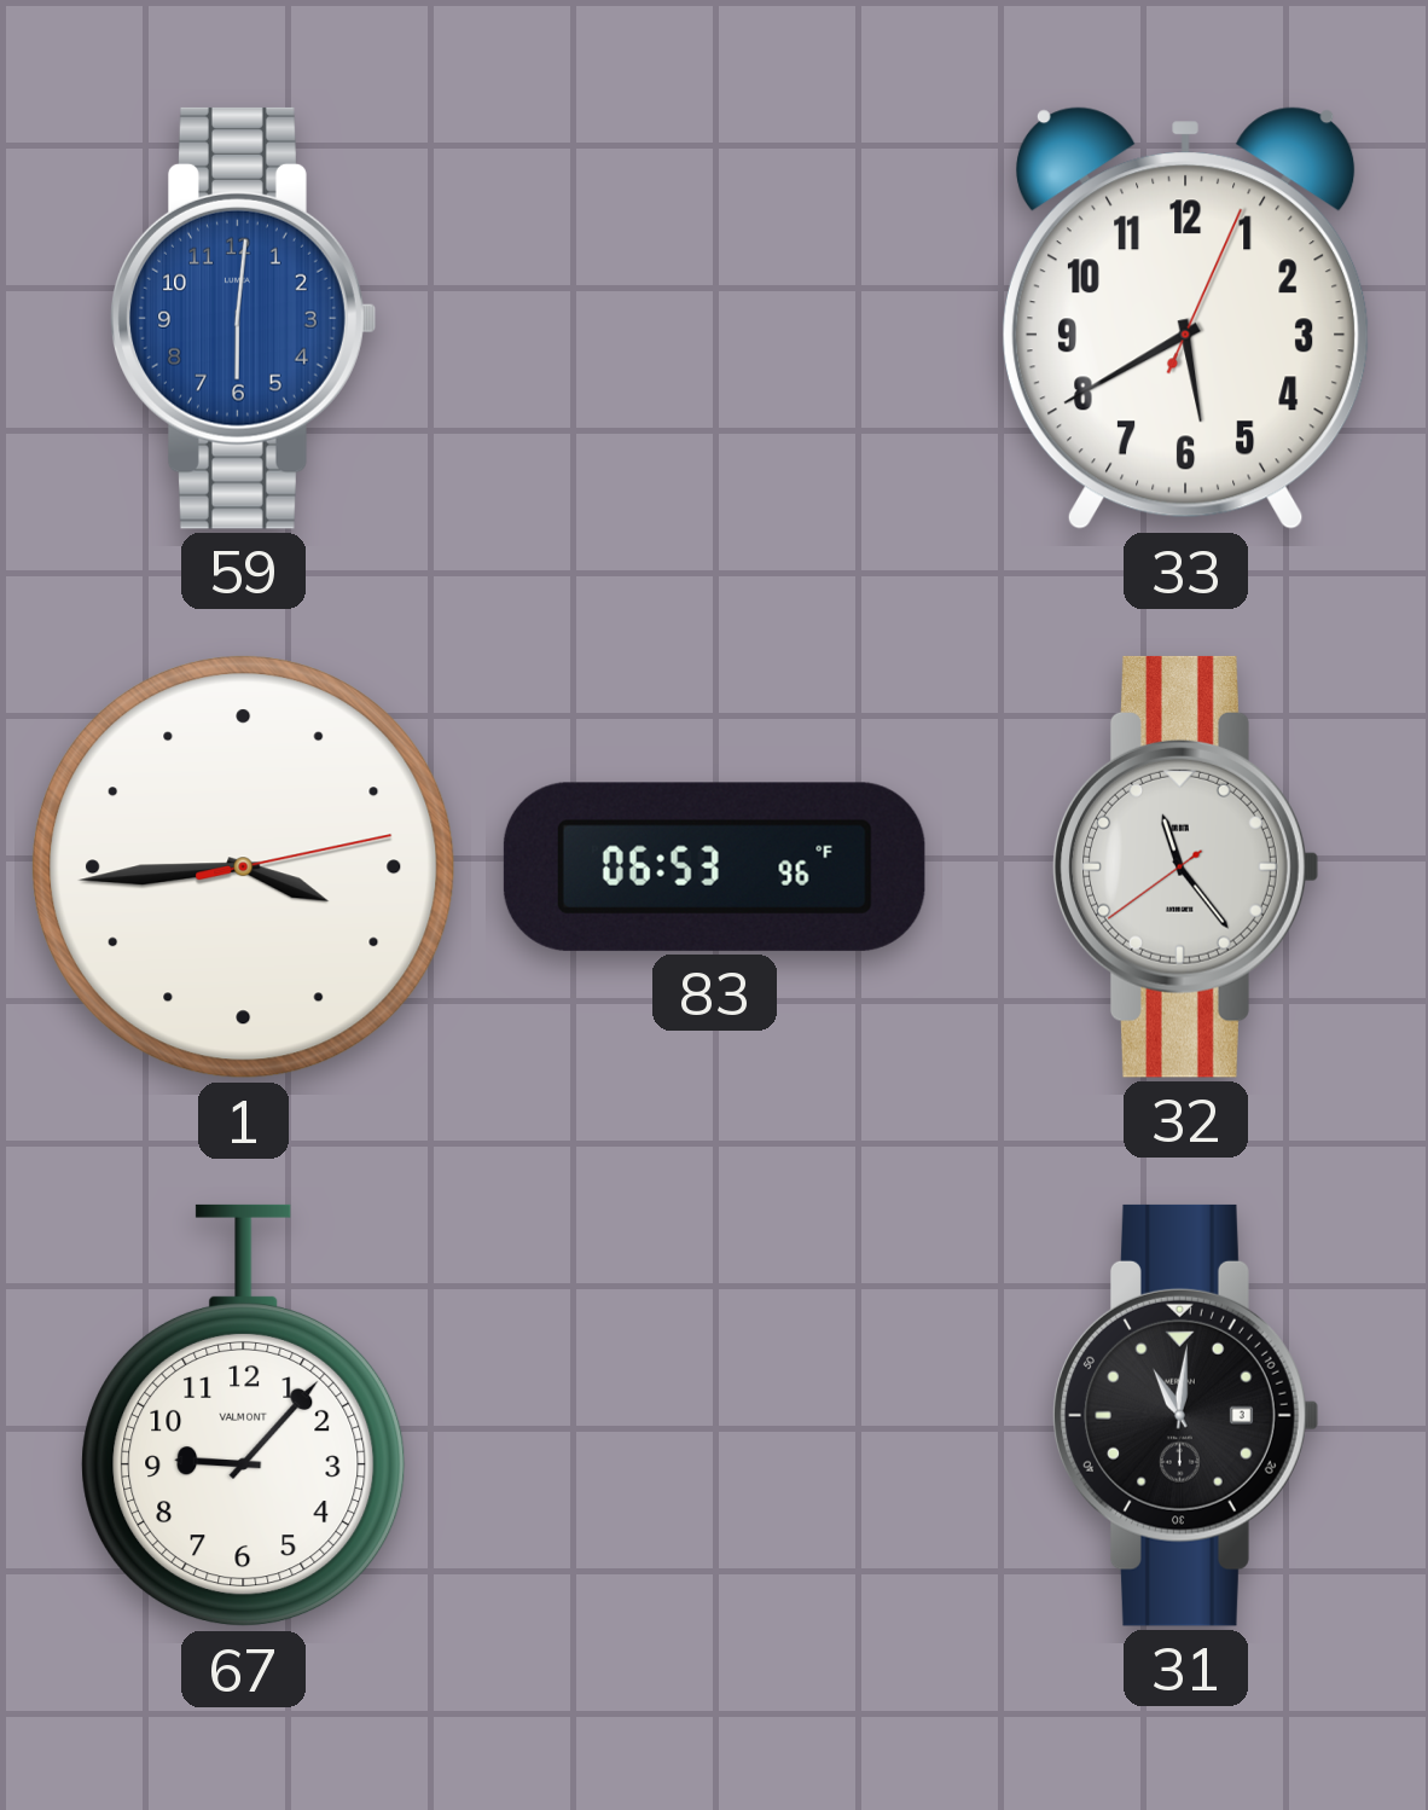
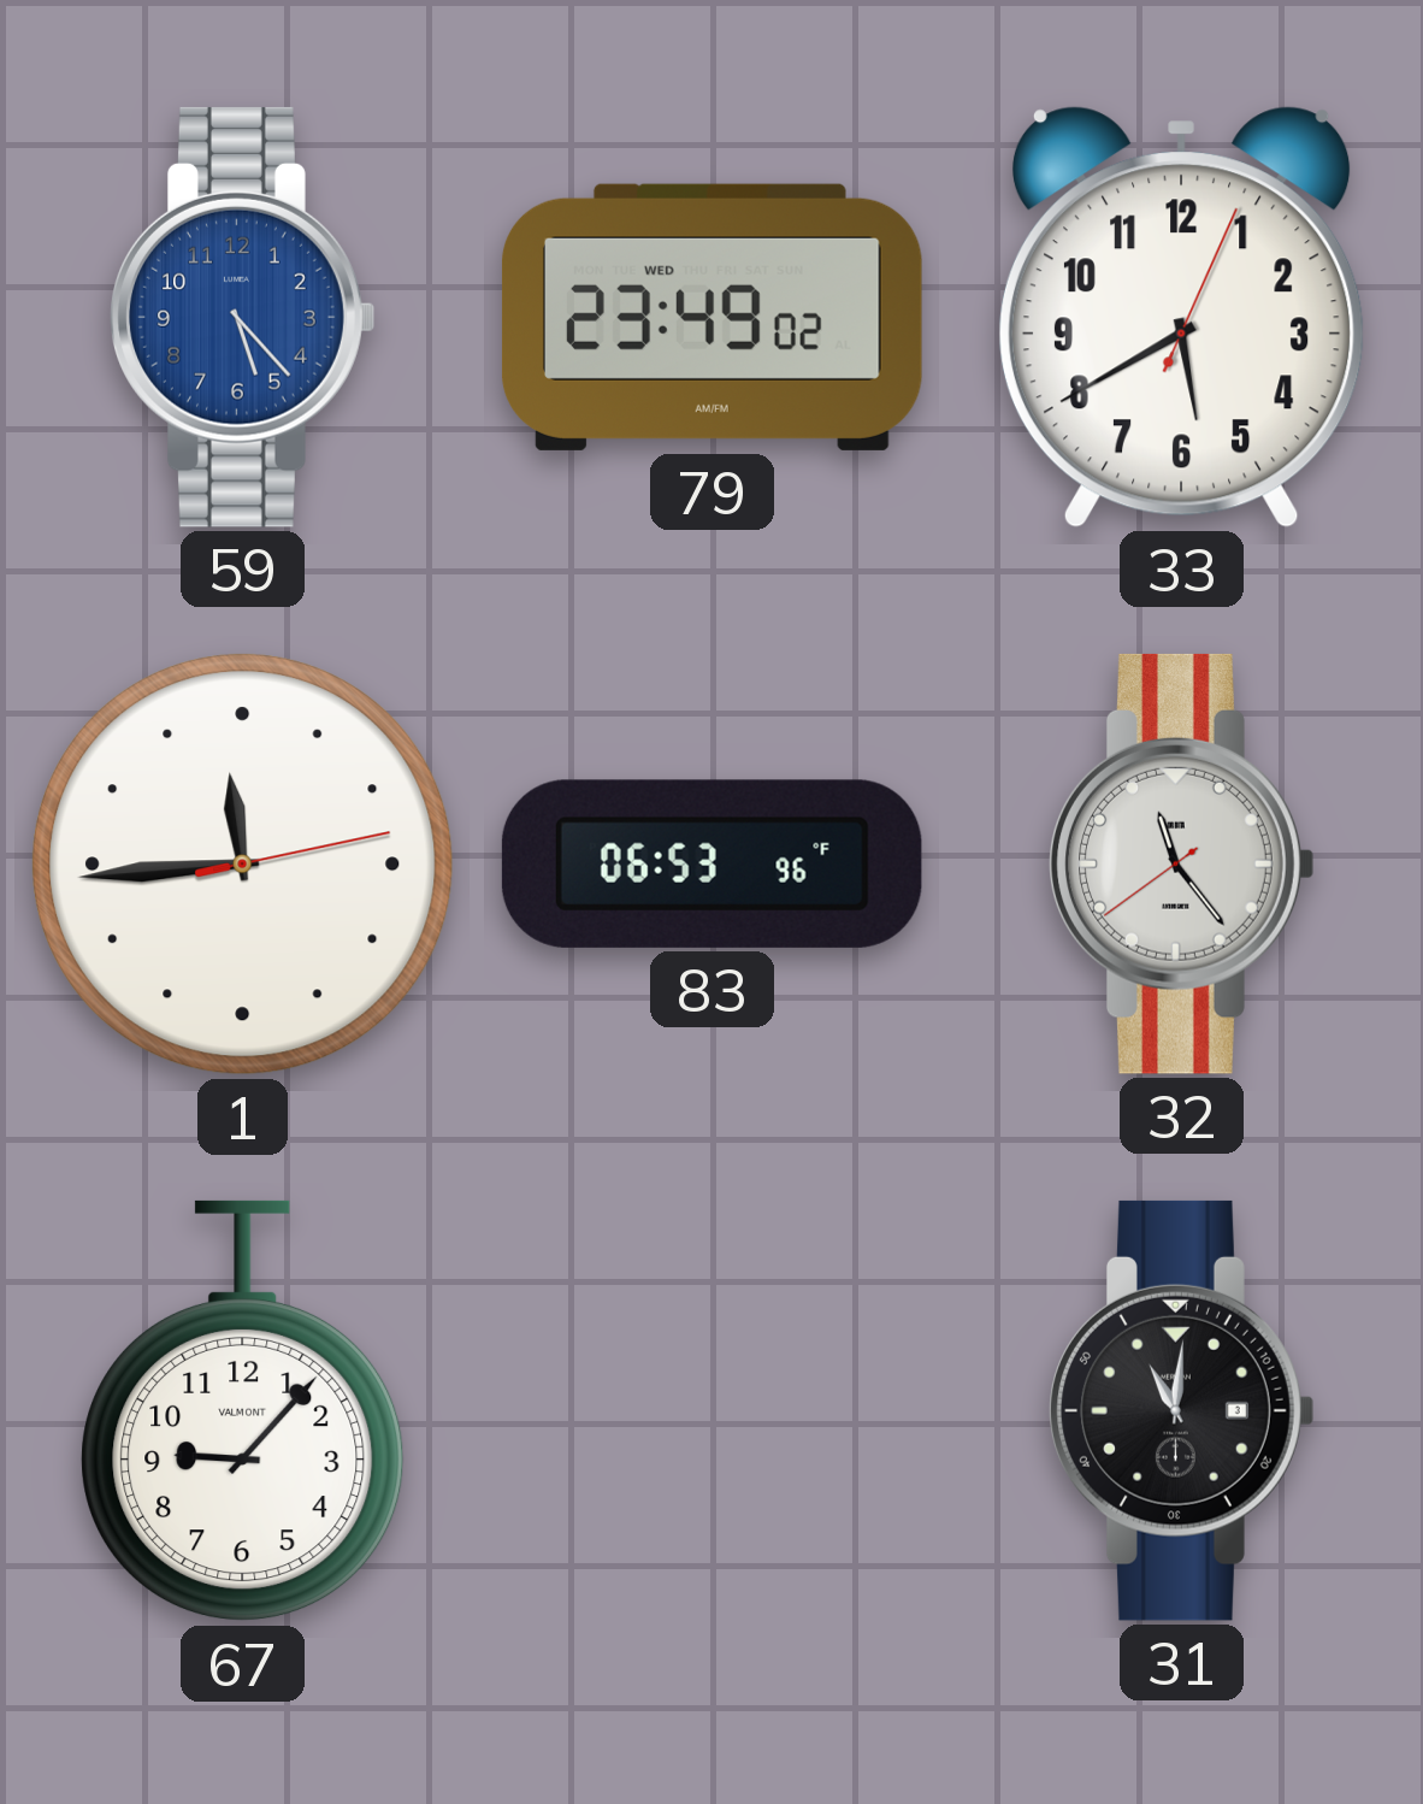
59: 6:01 -> 5:23
79: none -> 23:49
1: 3:44 -> 11:44
